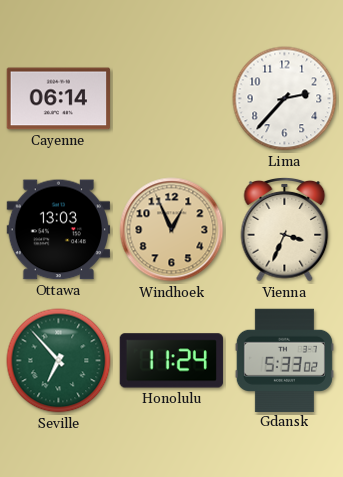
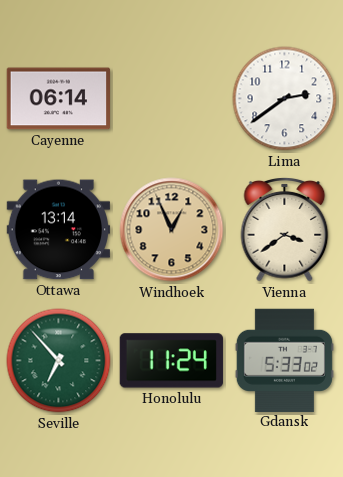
Lima: 2:37 -> 2:39
Ottawa: 13:03 -> 13:14
Vienna: 3:34 -> 3:39
